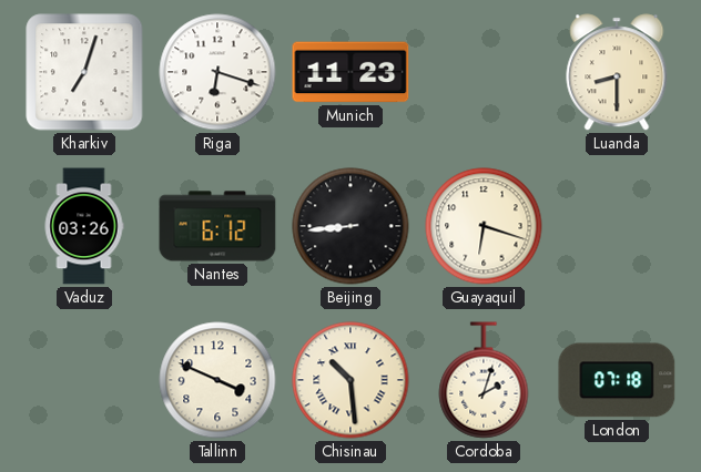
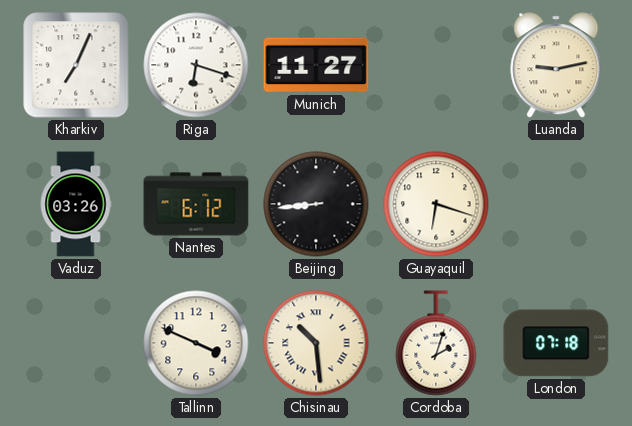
Kharkiv: 7:03 -> 7:04
Munich: 11:23 -> 11:27
Luanda: 8:30 -> 9:13
